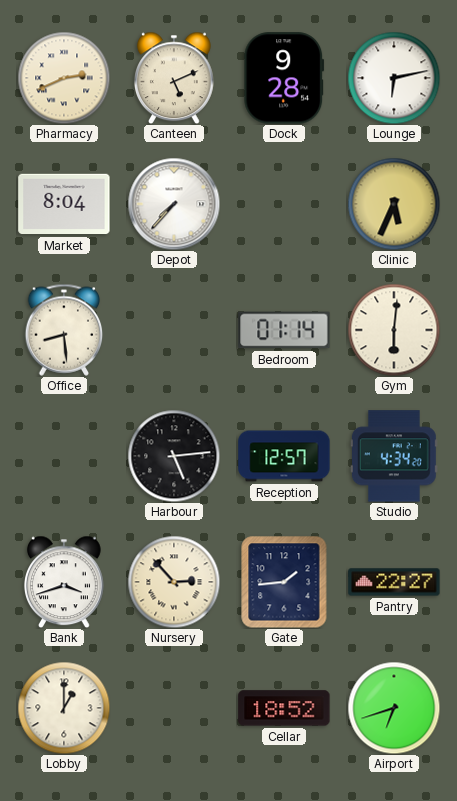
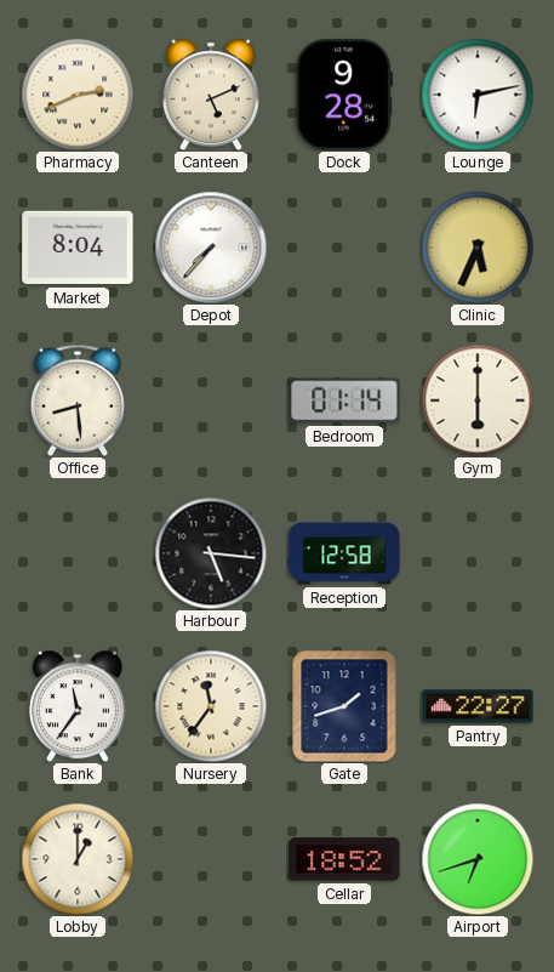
Gym: 6:01 -> 6:00
Harbour: 5:14 -> 5:16
Reception: 12:57 -> 12:58
Studio: 4:34 -> none
Bank: 3:42 -> 11:36
Nursery: 2:53 -> 11:36
Gate: 1:44 -> 1:42
